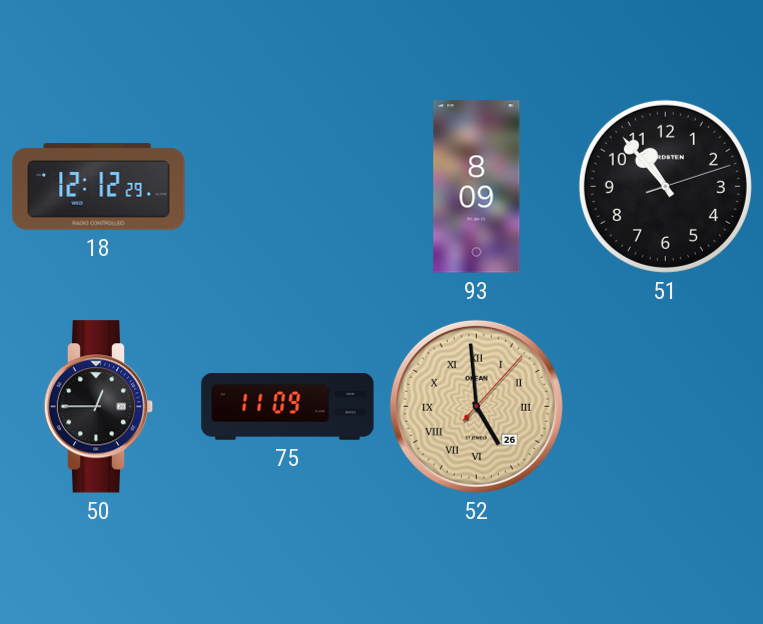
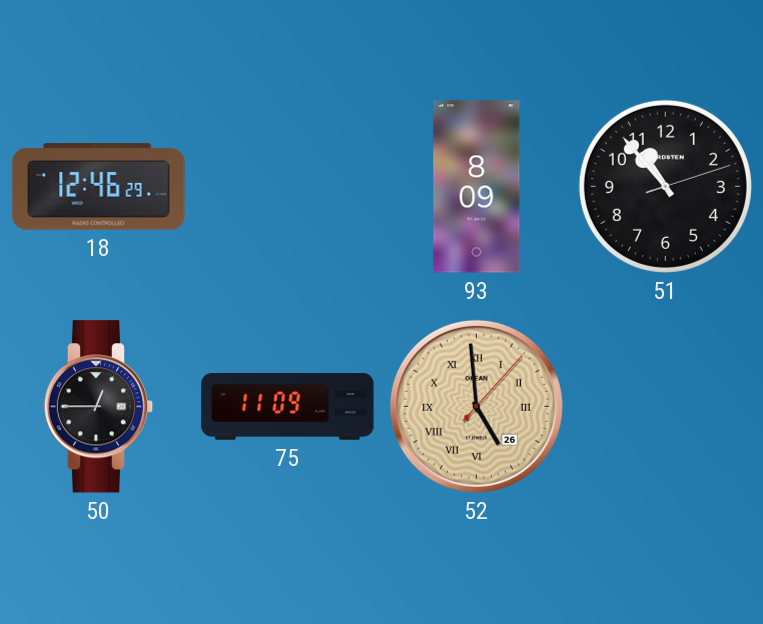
18: 12:12 -> 12:46
